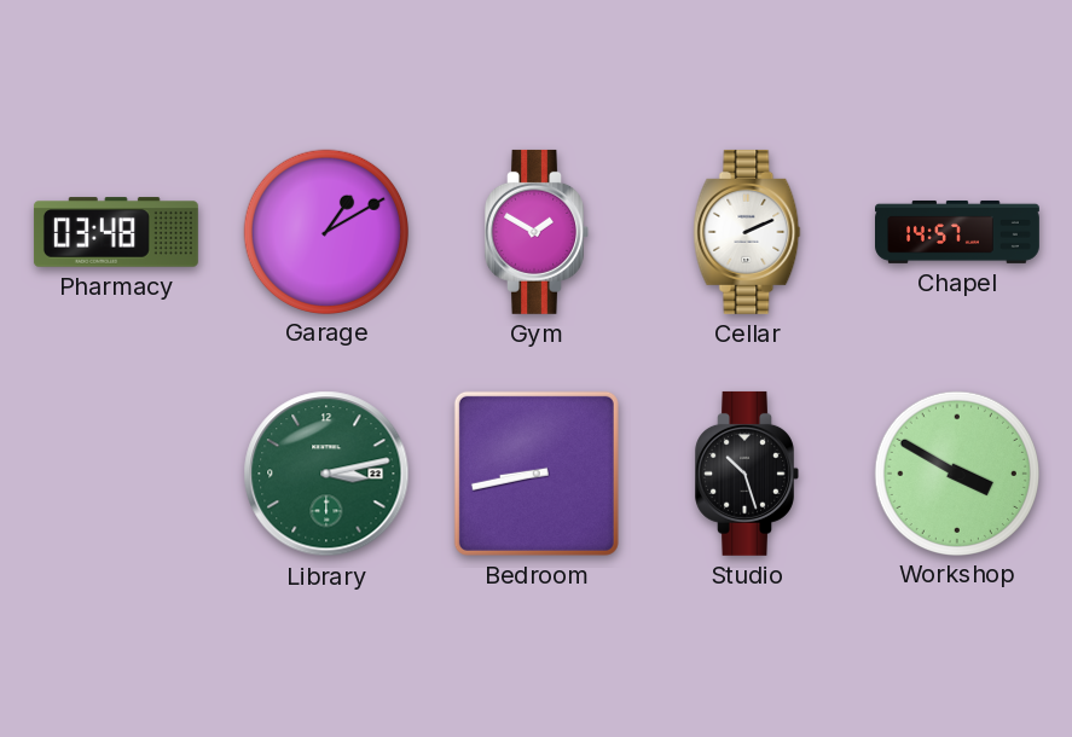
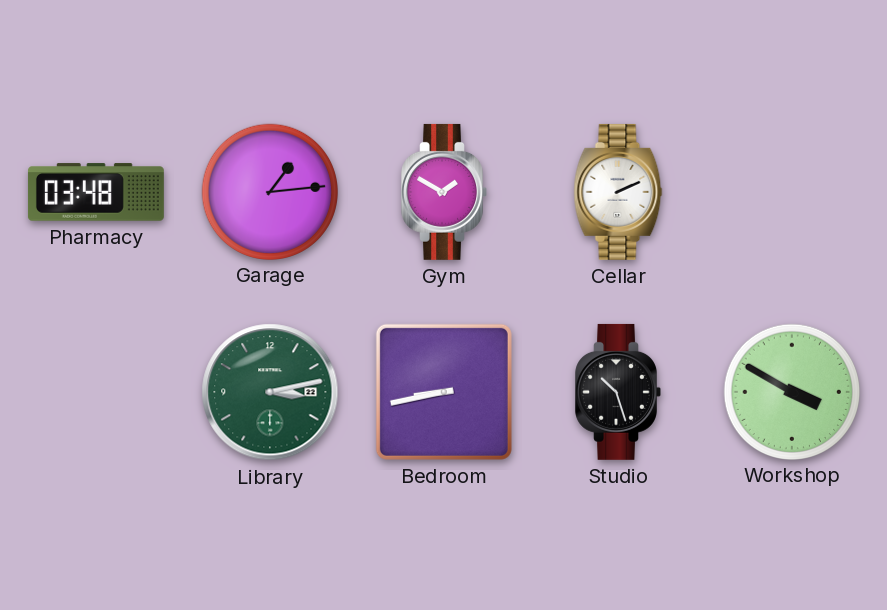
Garage: 1:10 -> 1:14
Chapel: 14:57 -> none
